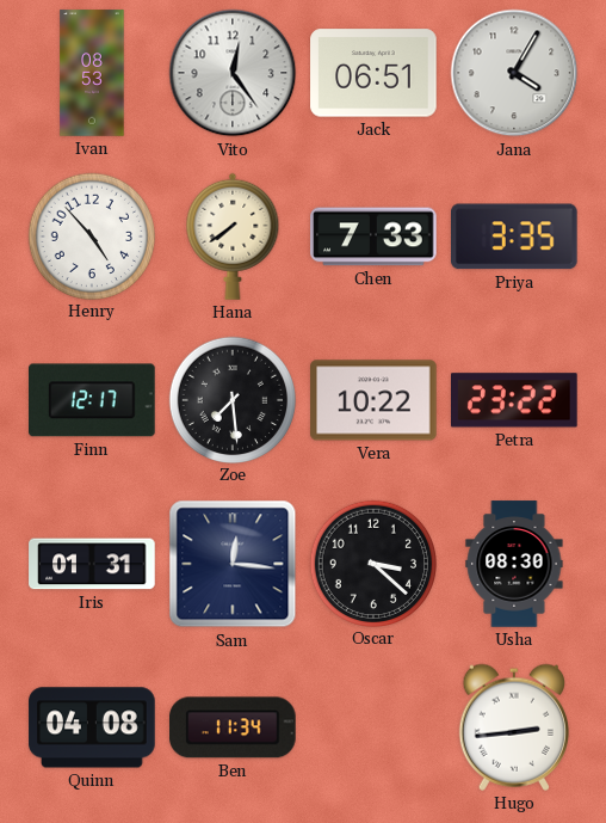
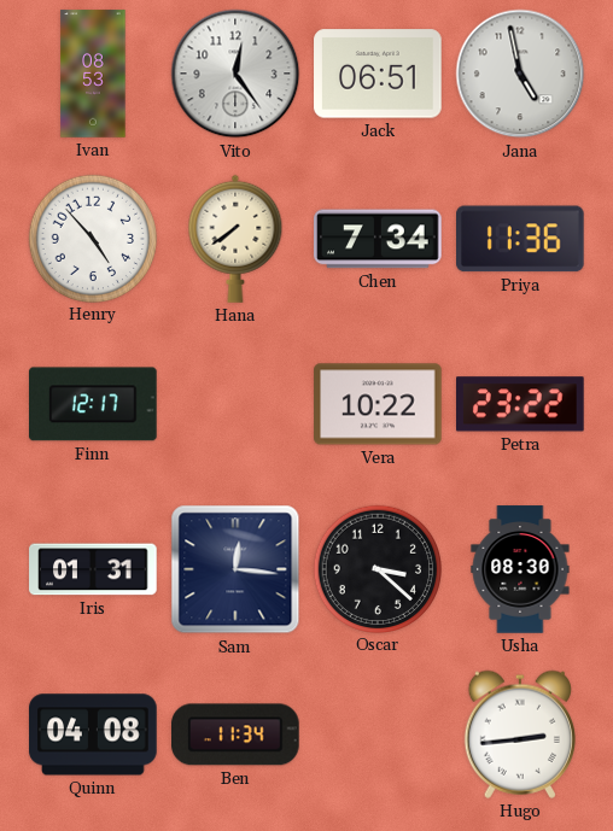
Jana: 4:05 -> 4:58
Chen: 7:33 -> 7:34
Priya: 3:35 -> 11:36
Zoe: 7:29 -> none
